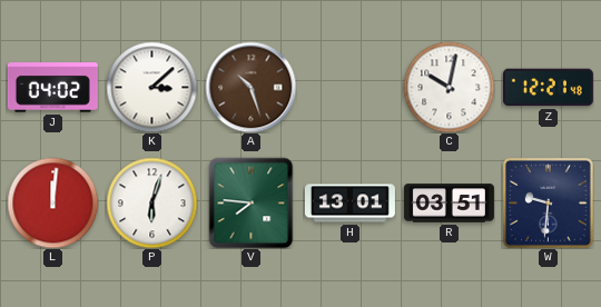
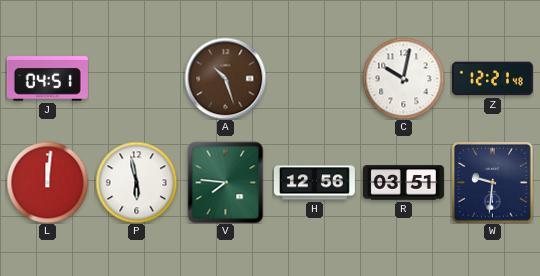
J: 04:02 -> 04:51
K: 3:08 -> none
P: 6:03 -> 5:58
H: 13:01 -> 12:56
